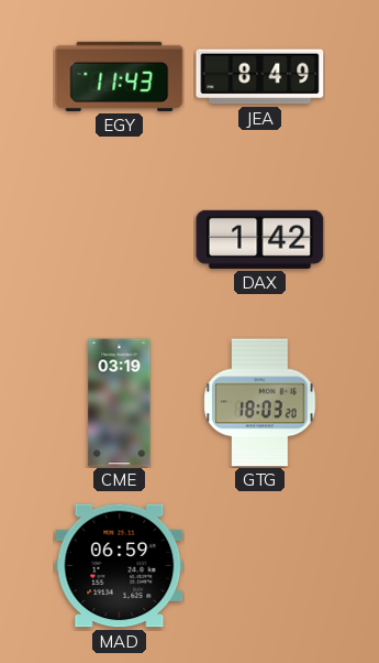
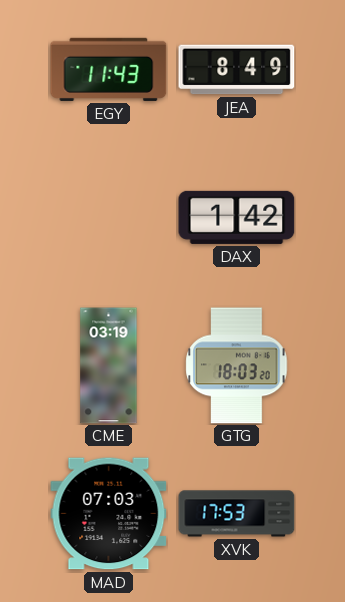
MAD: 06:59 -> 07:03
XVK: none -> 17:53
